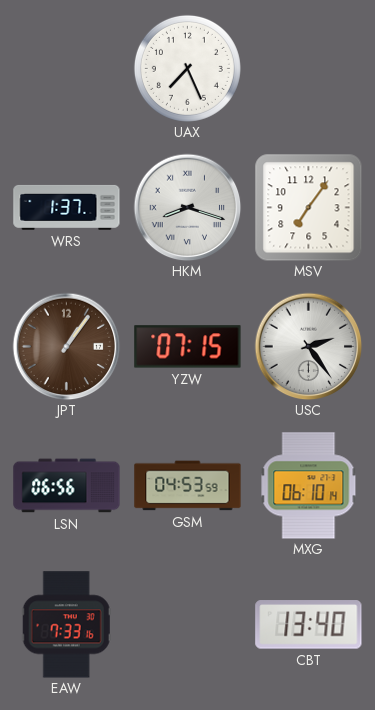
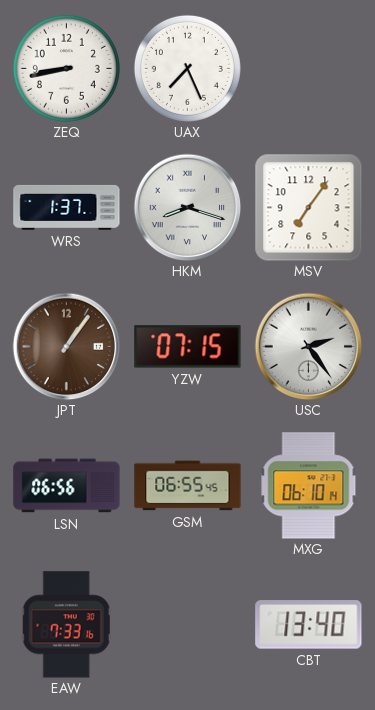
ZEQ: none -> 8:43
GSM: 04:53 -> 06:55
